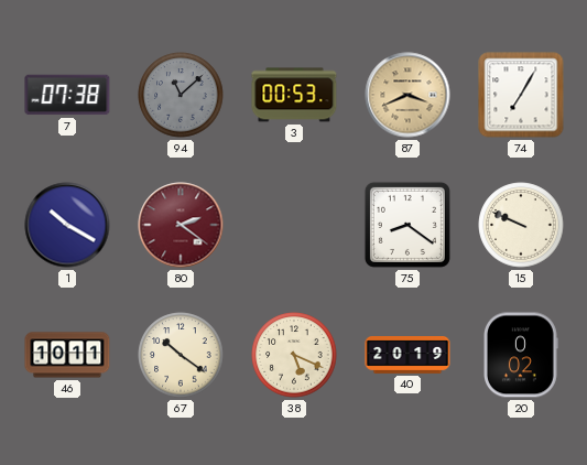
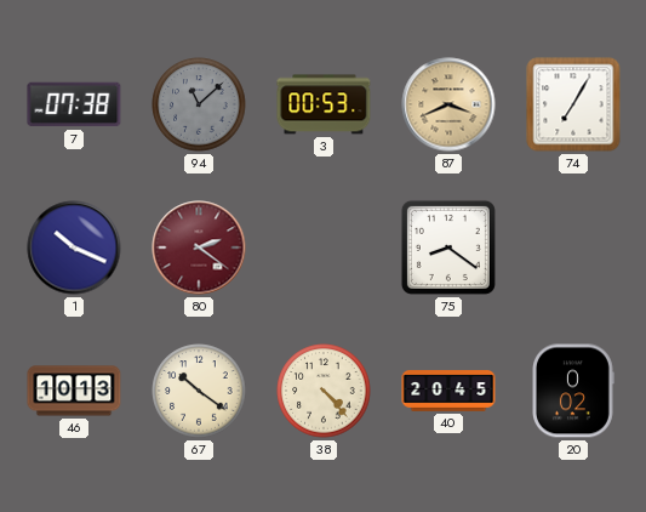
1: 10:20 -> 10:19
15: 9:49 -> none
46: 10:11 -> 10:13
38: 5:19 -> 4:23
40: 20:19 -> 20:45
